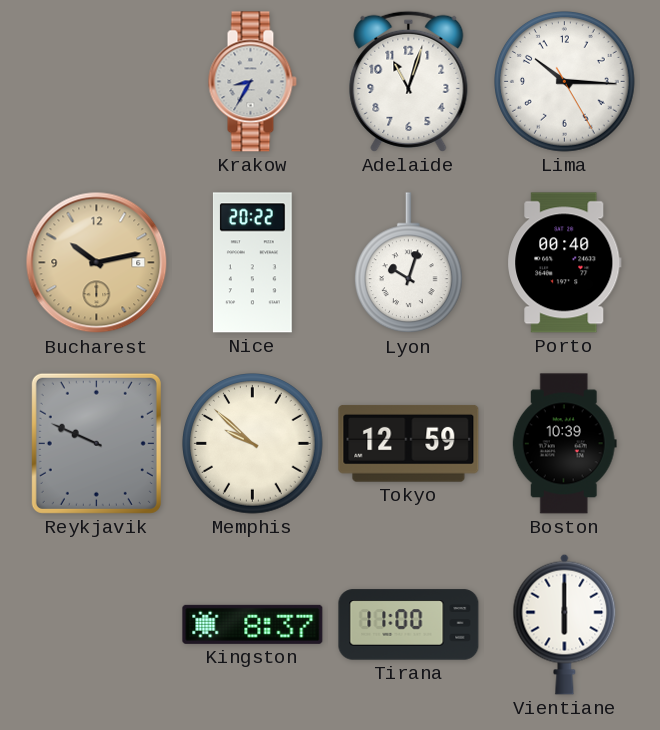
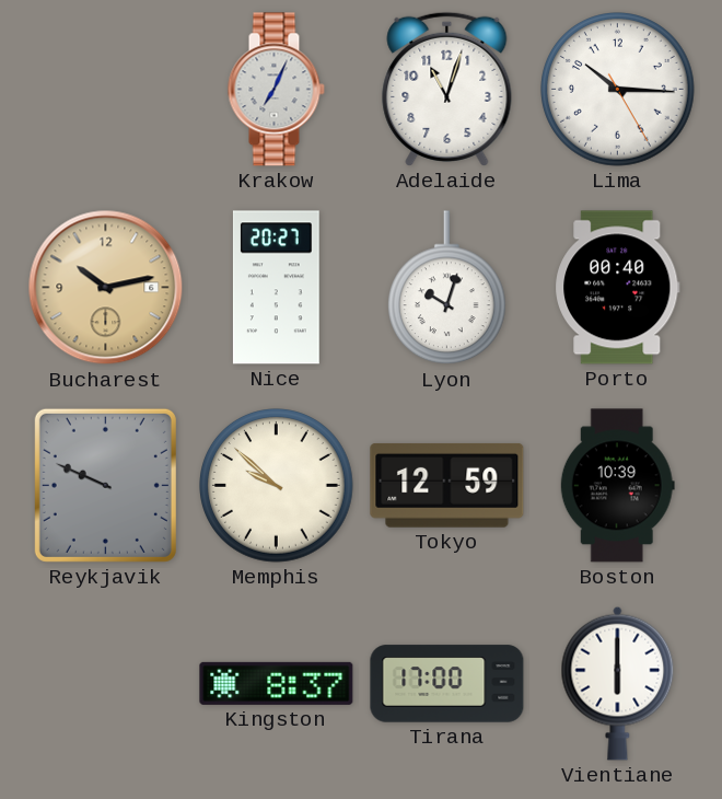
Krakow: 8:35 -> 7:04
Nice: 20:22 -> 20:27
Tirana: 11:00 -> 17:00
